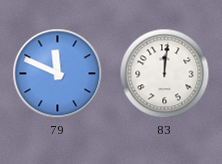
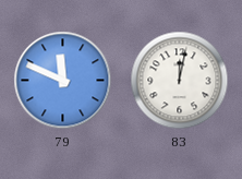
83: 12:01 -> 12:02
